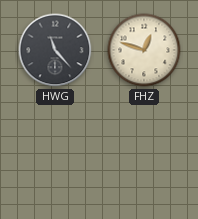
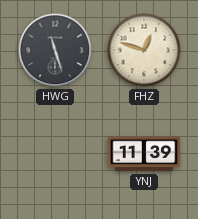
HWG: 11:23 -> 11:27
YNJ: none -> 11:39
